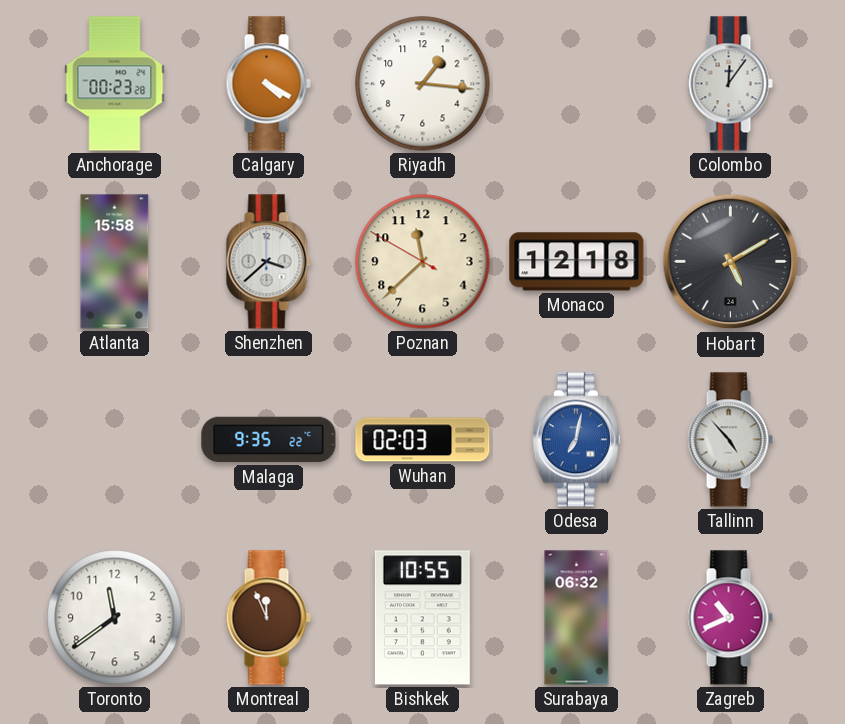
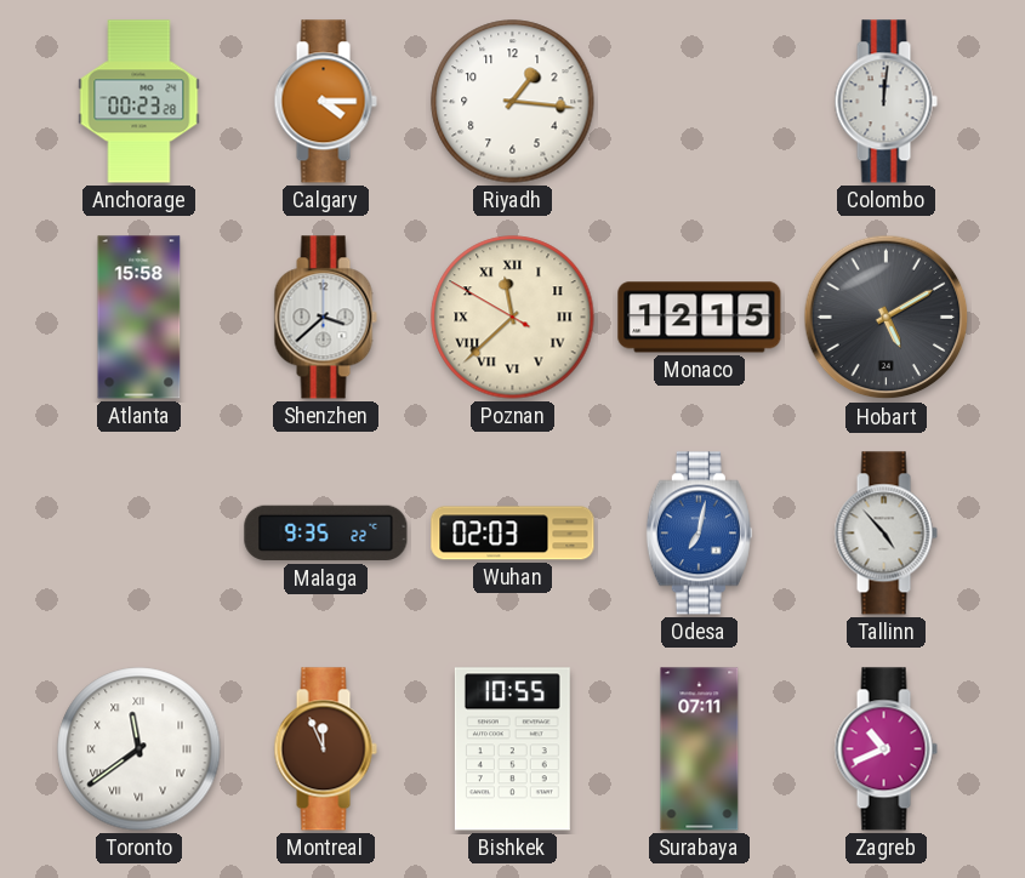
Calgary: 4:20 -> 4:15
Colombo: 12:06 -> 12:01
Poznan numerals: Arabic -> Roman
Monaco: 12:18 -> 12:15
Toronto numerals: Arabic -> Roman
Surabaya: 06:32 -> 07:11
